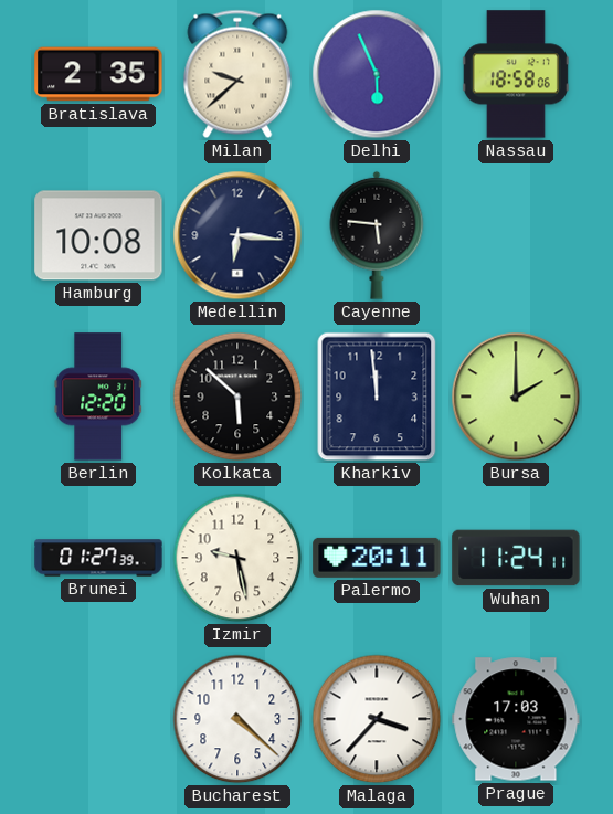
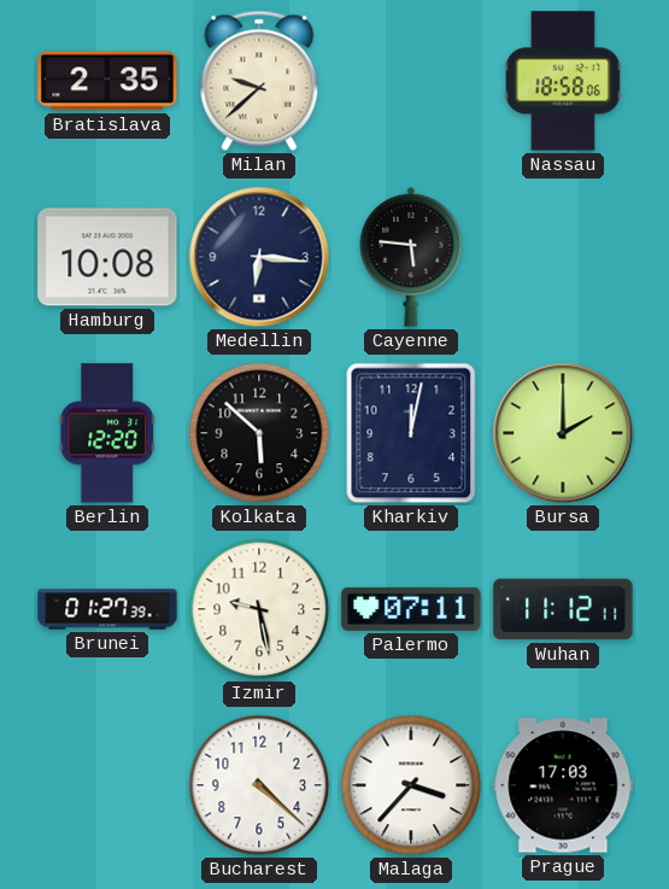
Delhi: 5:56 -> none
Kharkiv: 11:59 -> 12:02
Palermo: 20:11 -> 07:11
Wuhan: 11:24 -> 11:12
